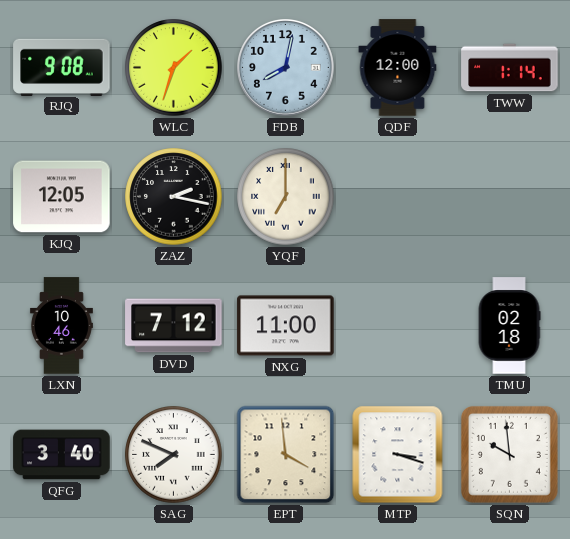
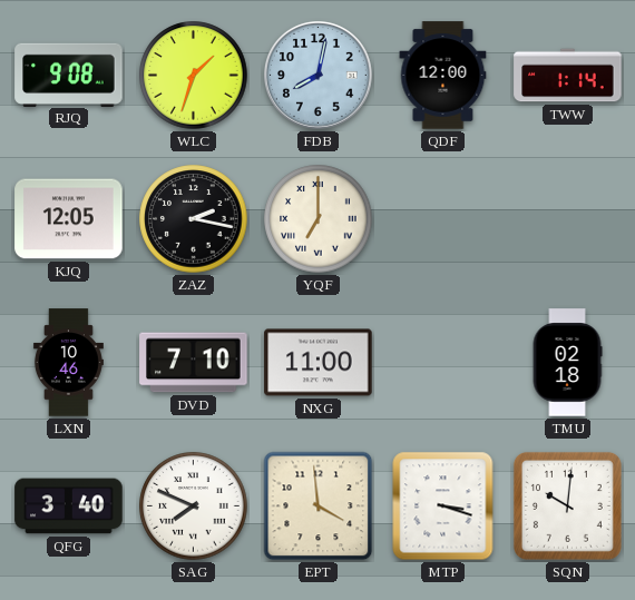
DVD: 7:12 -> 7:10
SQN: 9:59 -> 10:01
